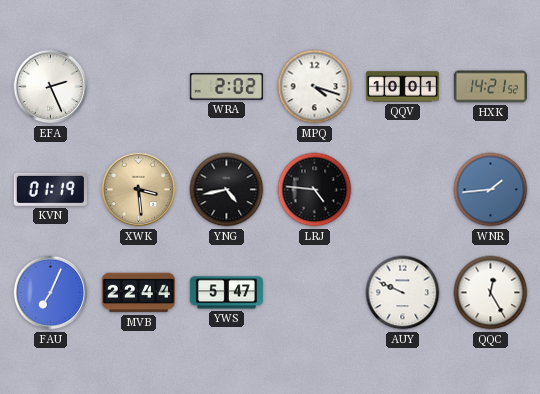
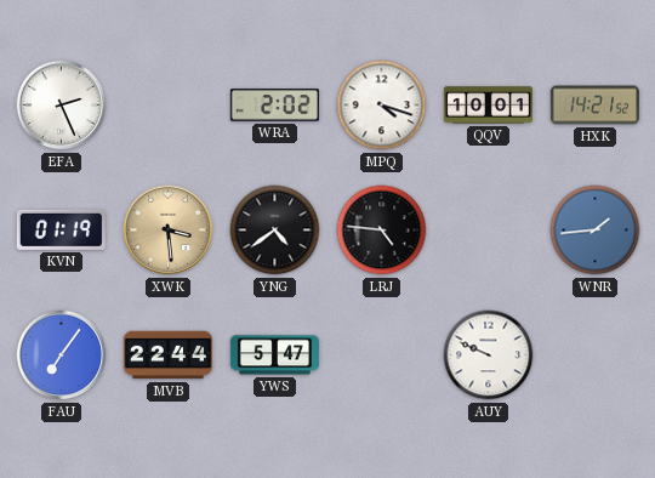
YNG: 4:43 -> 4:39
FAU: 7:04 -> 7:06
QQC: 12:25 -> none
